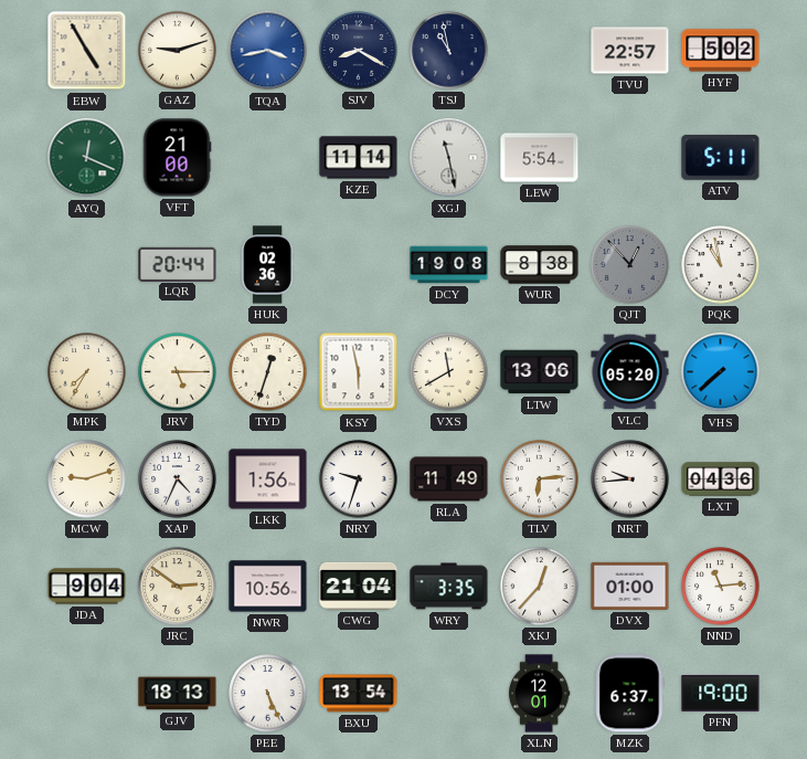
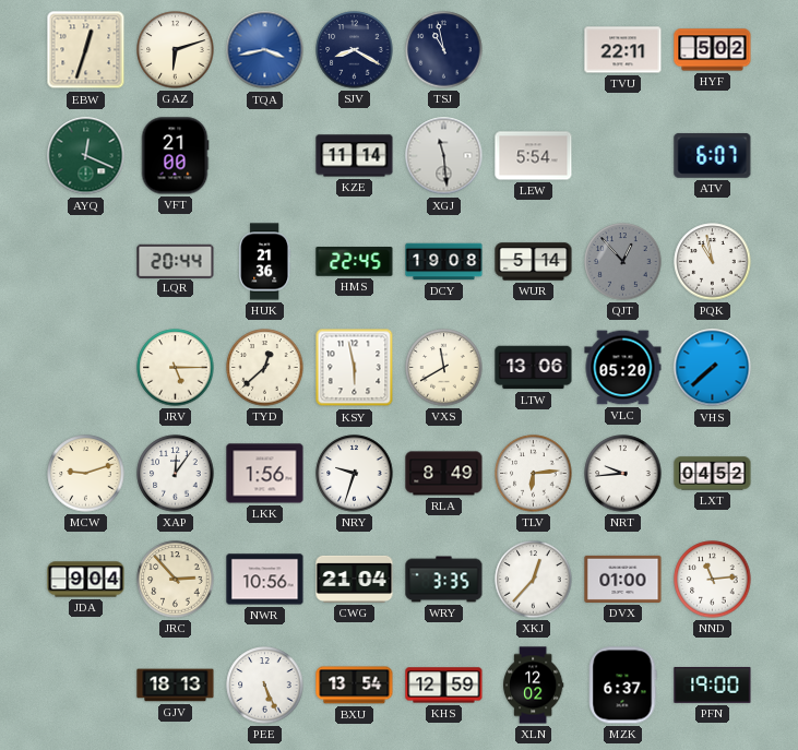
EBW: 4:55 -> 12:33
GAZ: 9:12 -> 6:12
TVU: 22:57 -> 22:11
XGJ: 11:28 -> 11:29
ATV: 5:11 -> 6:07
HUK: 02:36 -> 21:36
HMS: none -> 22:45
WUR: 8:38 -> 5:14
MPK: 7:35 -> none
TYD: 12:33 -> 12:38
XAP: 4:34 -> 12:06
RLA: 11:49 -> 8:49
LXT: 04:36 -> 04:52
JRC: 2:51 -> 2:53
KHS: none -> 12:59
XLN: 12:01 -> 12:02
